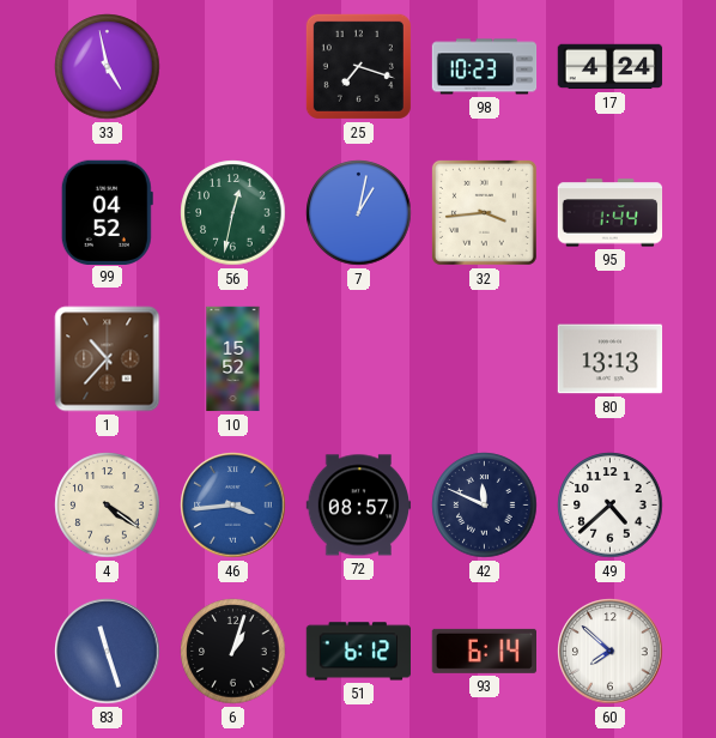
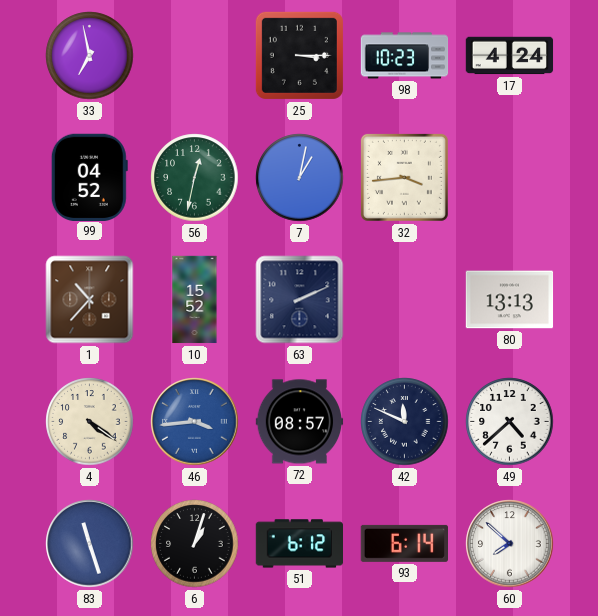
33: 4:58 -> 6:58
25: 7:18 -> 3:15
95: 1:44 -> none
63: none -> 2:11
